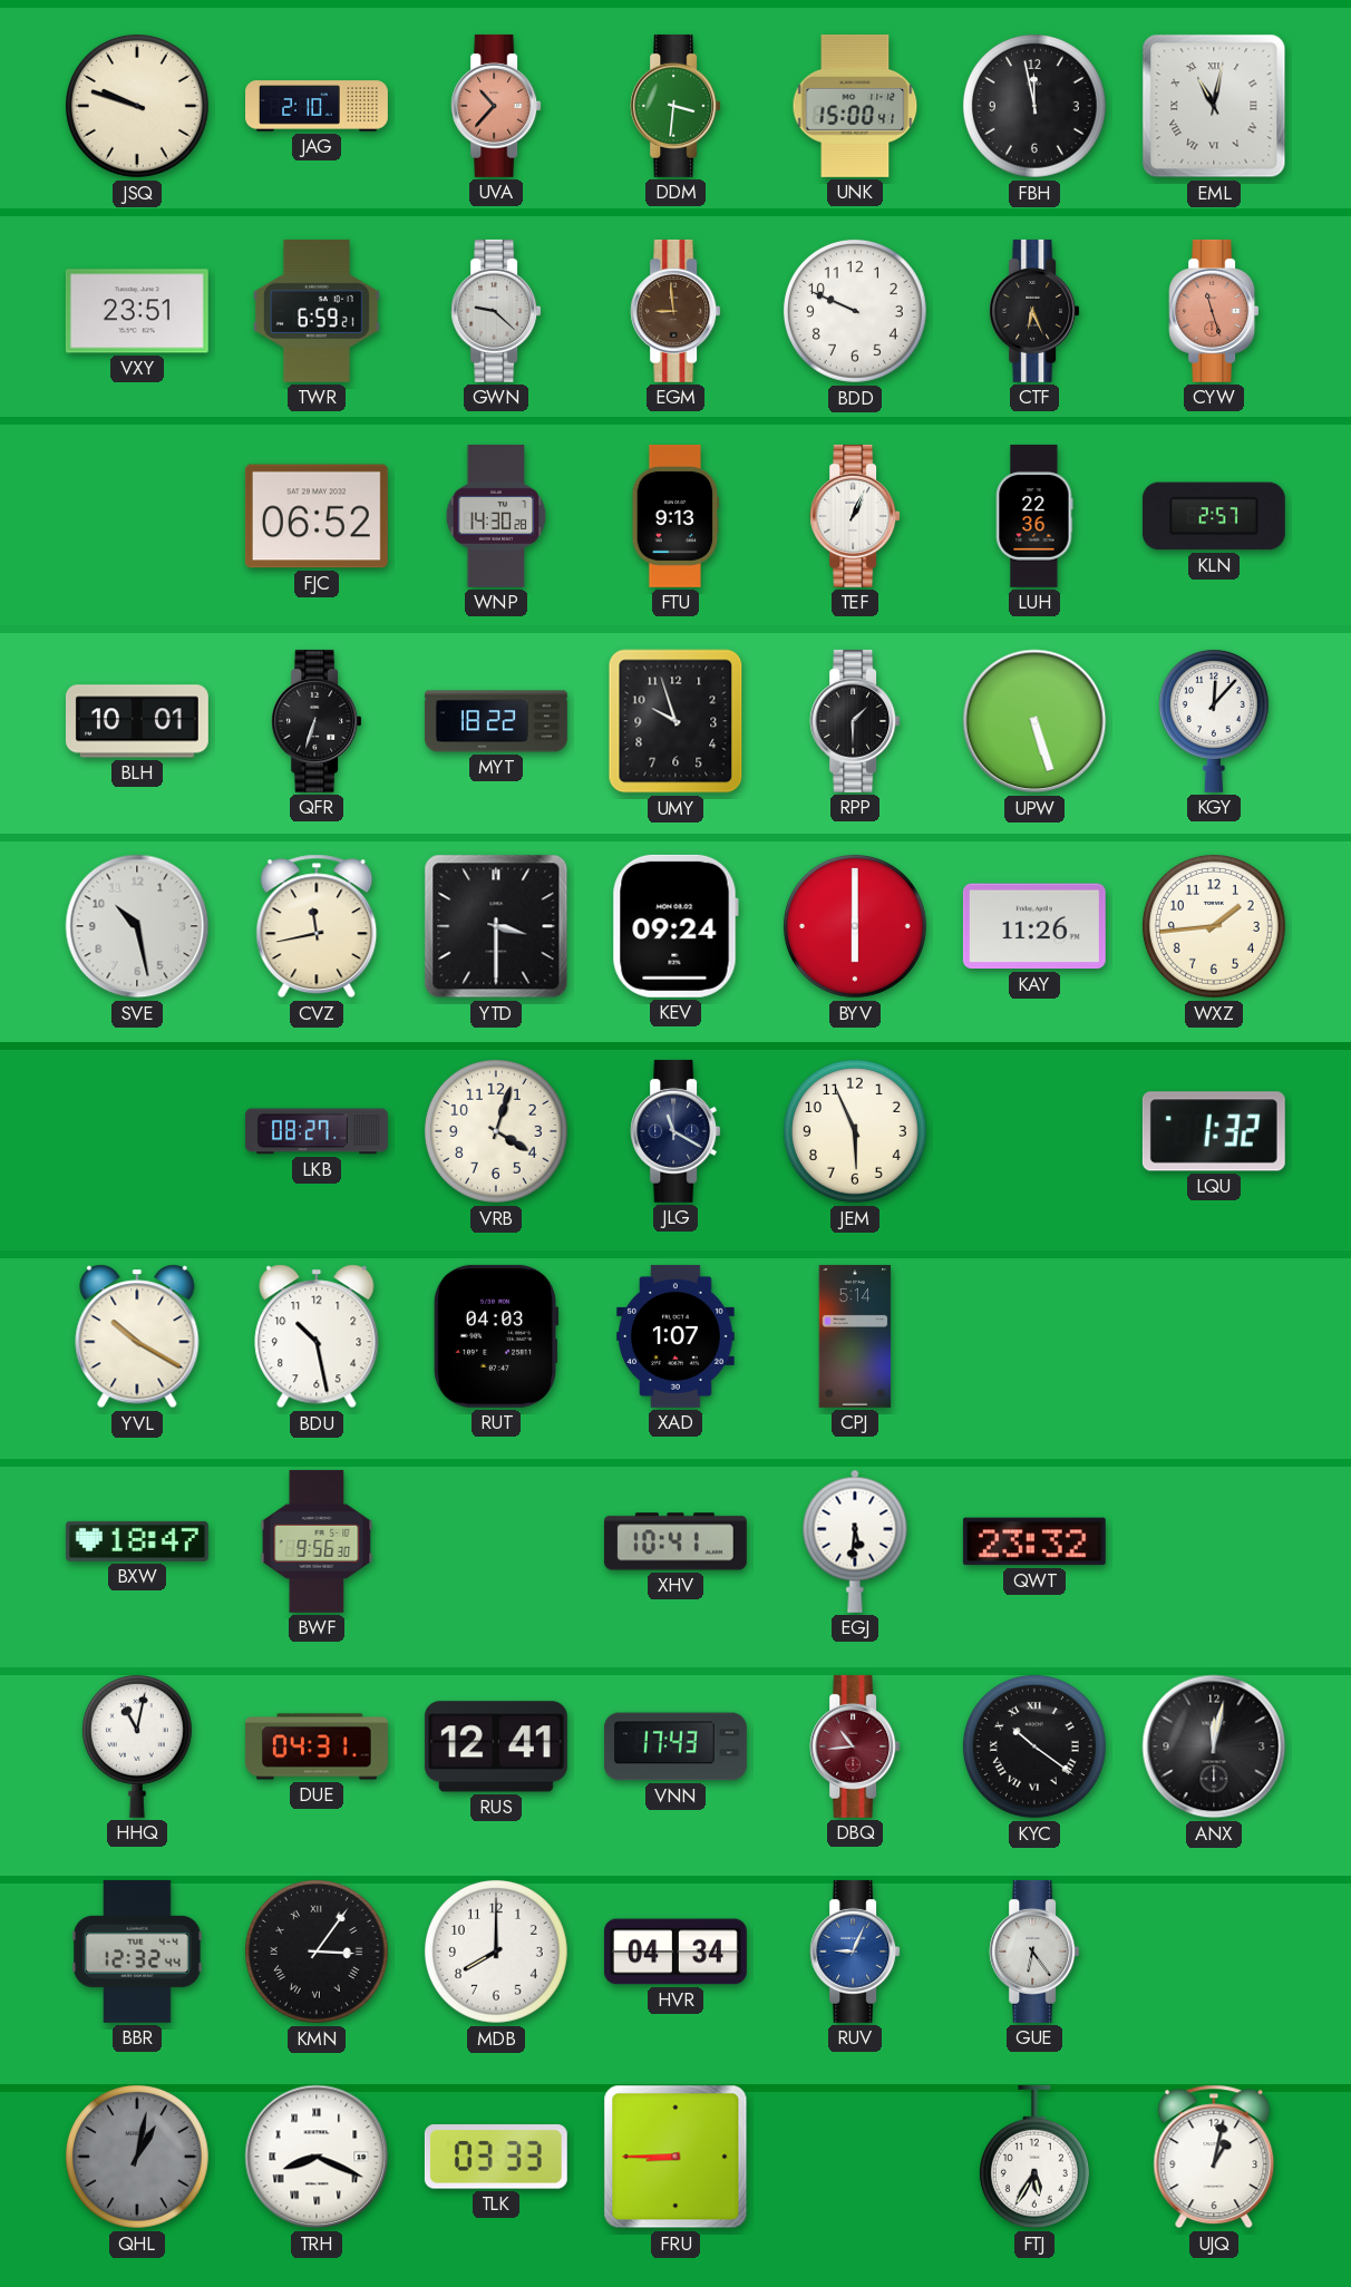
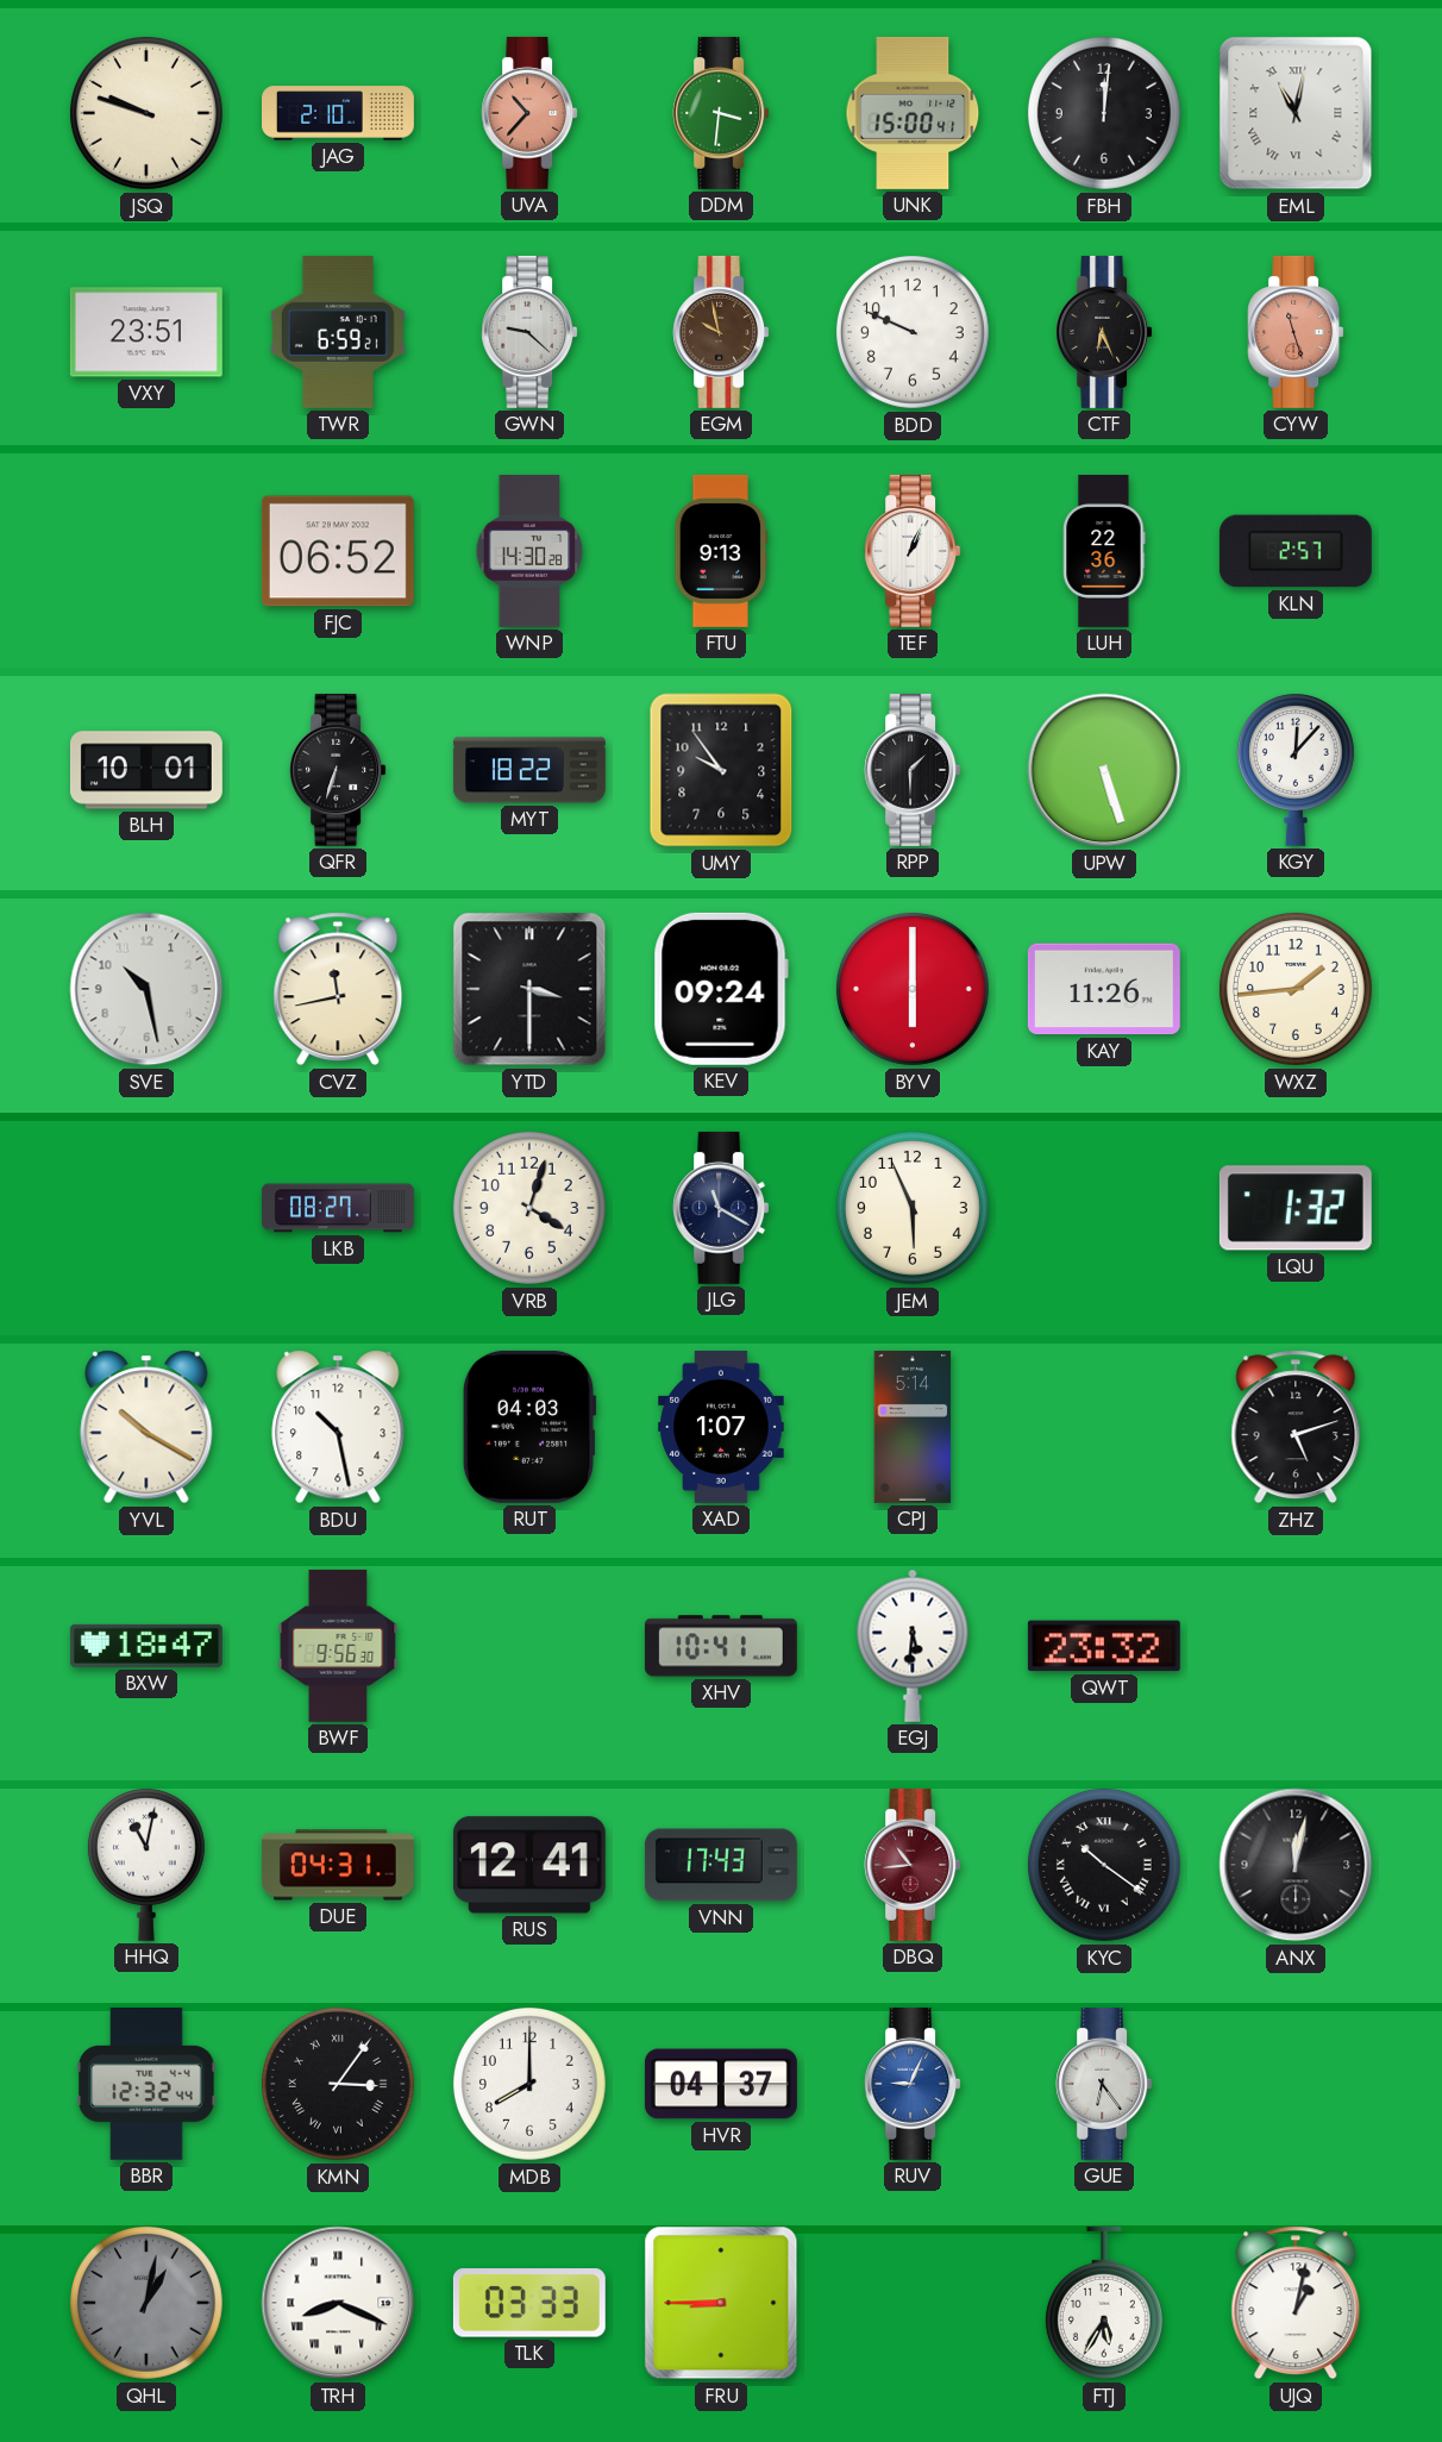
FBH: 11:58 -> 12:01
EGM: 8:59 -> 9:58
UMY: 9:57 -> 9:54
ZHZ: none -> 5:12
HVR: 04:34 -> 04:37
